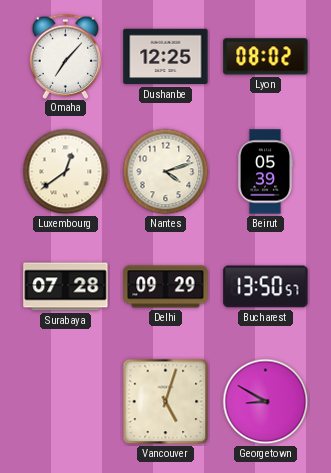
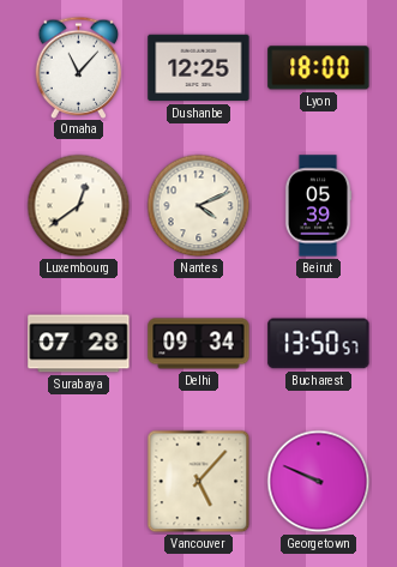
Omaha: 7:07 -> 11:07
Lyon: 08:02 -> 18:00
Nantes: 4:12 -> 4:11
Delhi: 09:29 -> 09:34
Vancouver: 5:03 -> 5:07
Georgetown: 8:50 -> 9:49
